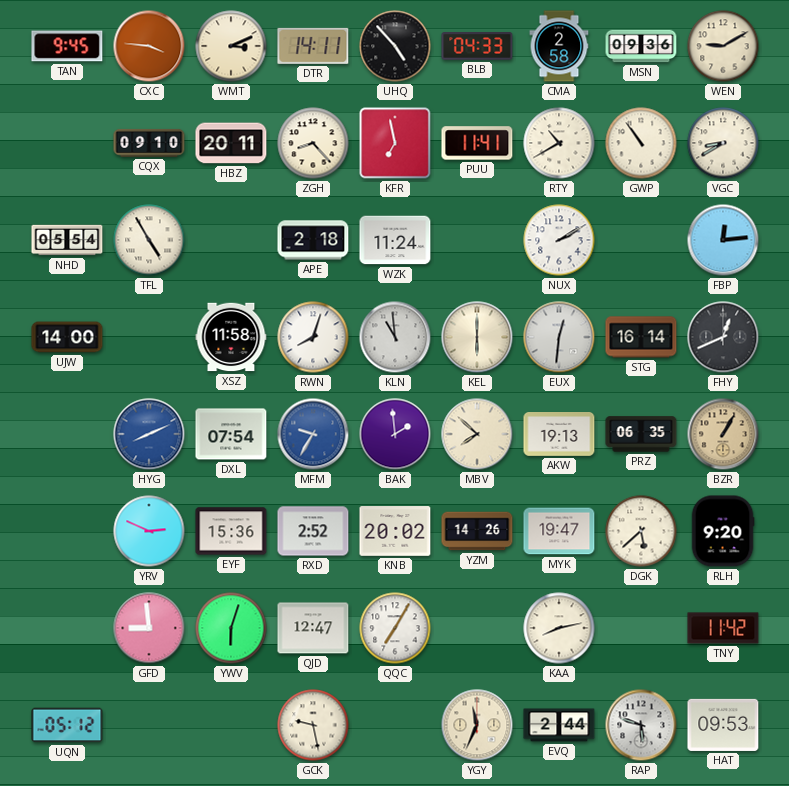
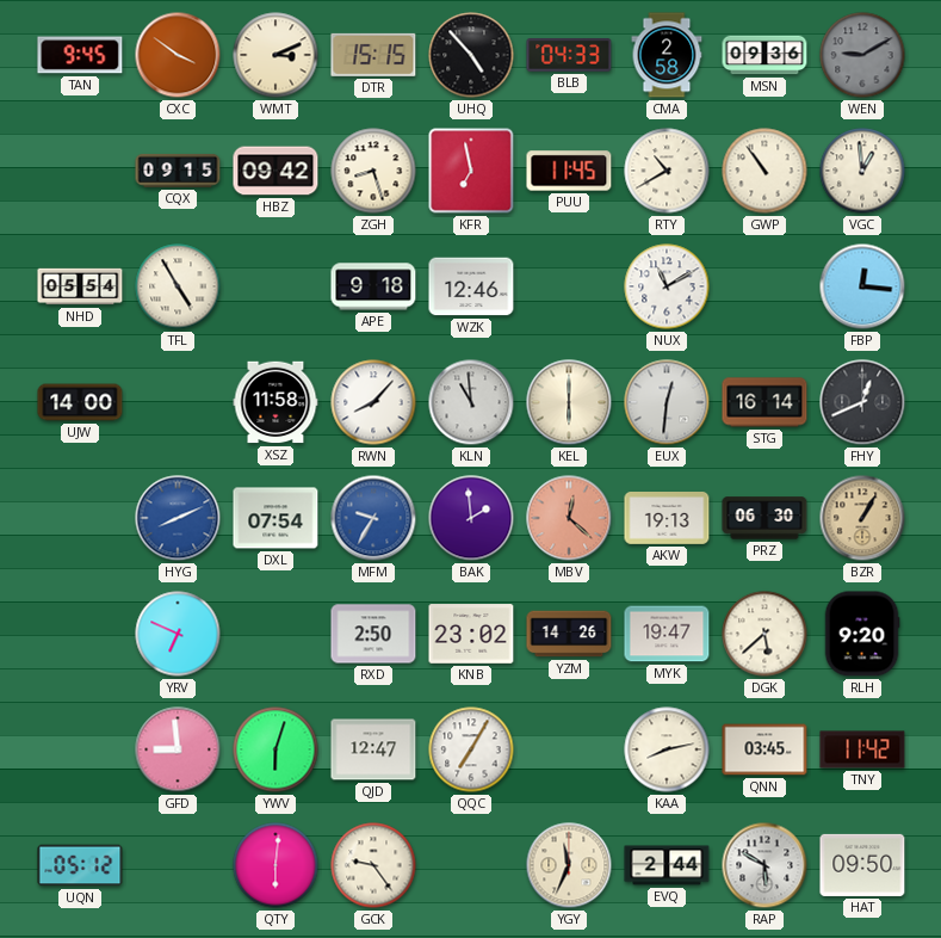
CXC: 3:46 -> 3:51
DTR: 14:11 -> 15:15
WEN dial: cream -> grey
CQX: 09:10 -> 09:15
HBZ: 20:11 -> 09:42
ZGH: 8:23 -> 8:27
PUU: 11:41 -> 11:45
VGC: 8:40 -> 12:59
APE: 2:18 -> 9:18
WZK: 11:24 -> 12:46
NUX: 2:10 -> 11:10
FBP: 12:14 -> 12:16
RWN: 8:03 -> 8:07
MBV: 7:52 -> 12:22
MBV dial: cream -> salmon
PRZ: 06:35 -> 06:30
YRV: 2:49 -> 6:49
EYF: 15:36 -> none
RXD: 2:52 -> 2:50
KNB: 20:02 -> 23:02
QNN: none -> 03:45
QTY: none -> 6:01
GCK: 9:28 -> 9:24
RAP: 5:48 -> 5:50
HAT: 09:53 -> 09:50
